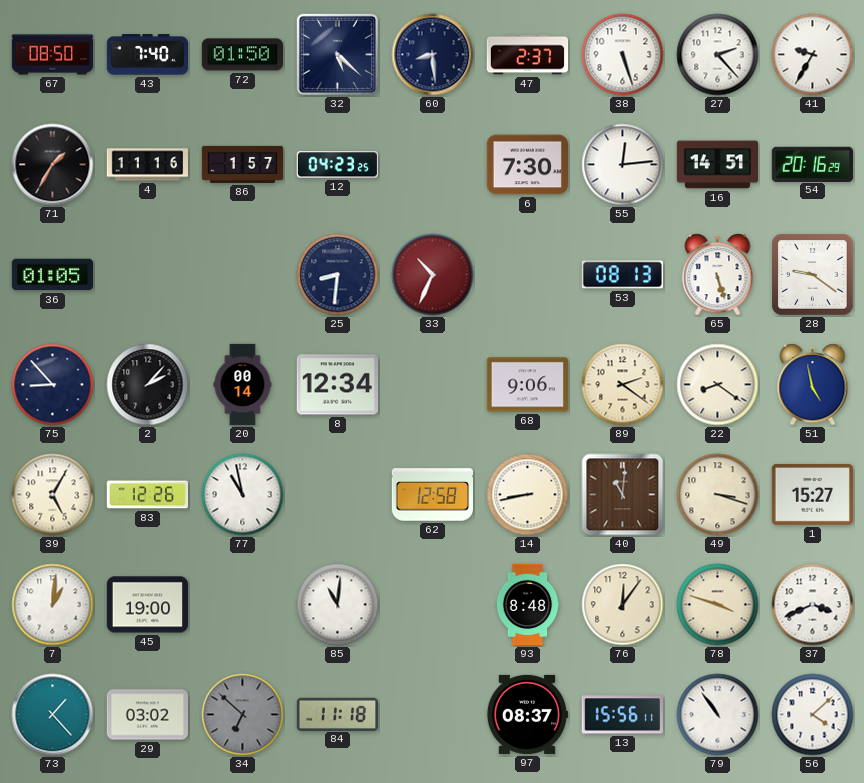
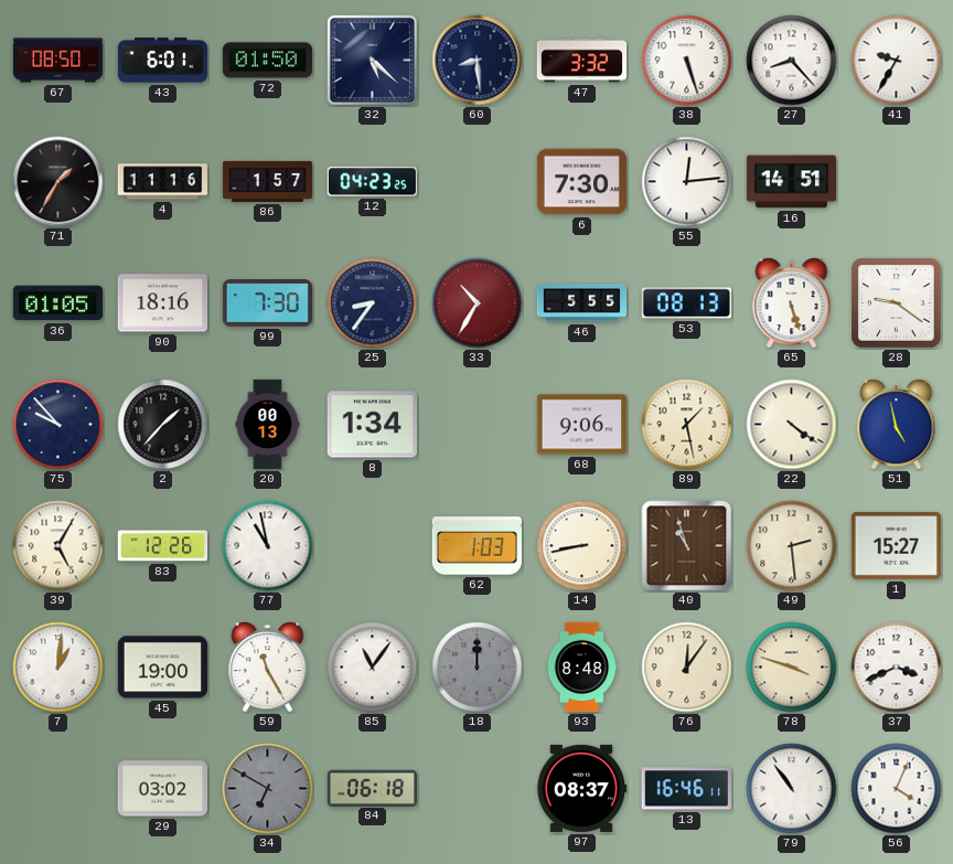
43: 7:40 -> 6:01
47: 2:37 -> 3:32
27: 2:23 -> 8:23
54: 20:16 -> none
90: none -> 18:16
99: none -> 7:30
25: 8:31 -> 8:36
33: 10:34 -> 10:35
46: none -> 5:55
75: 8:53 -> 9:53
2: 2:07 -> 1:37
20: 00:14 -> 00:13
8: 12:34 -> 1:34
89: 2:21 -> 1:28
22: 8:21 -> 4:21
62: 12:58 -> 1:03
40: 11:01 -> 10:57
49: 3:18 -> 2:29
59: none -> 11:25
85: 11:01 -> 11:06
18: none -> 12:00
73: 1:23 -> none
34: 6:52 -> 6:50
84: 11:18 -> 06:18
13: 15:56 -> 16:46
56: 4:08 -> 4:04
